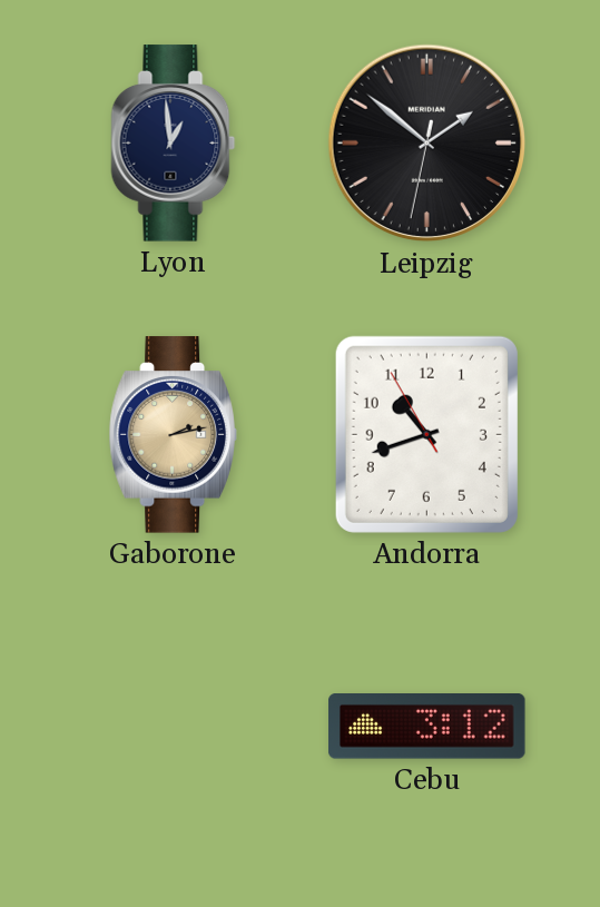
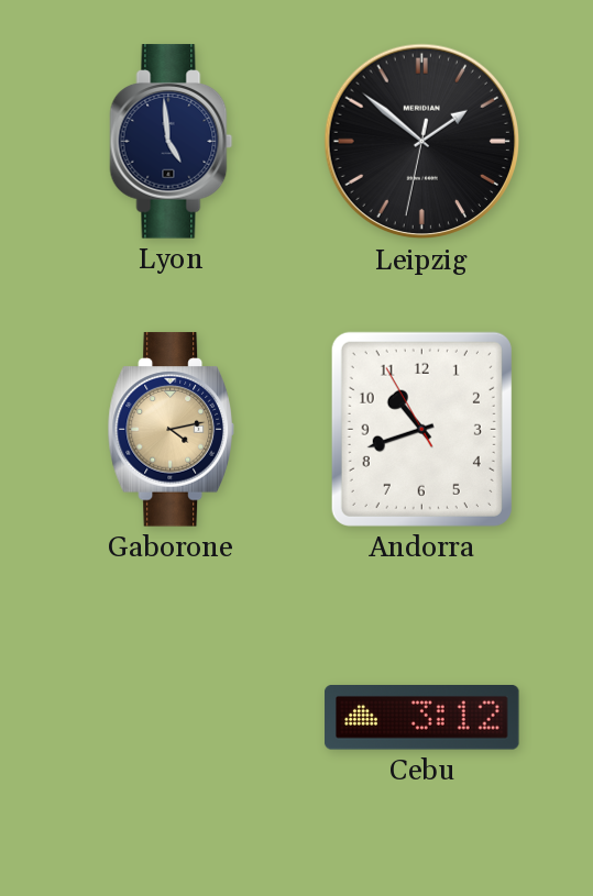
Lyon: 12:59 -> 4:59
Gaborone: 2:13 -> 4:13
